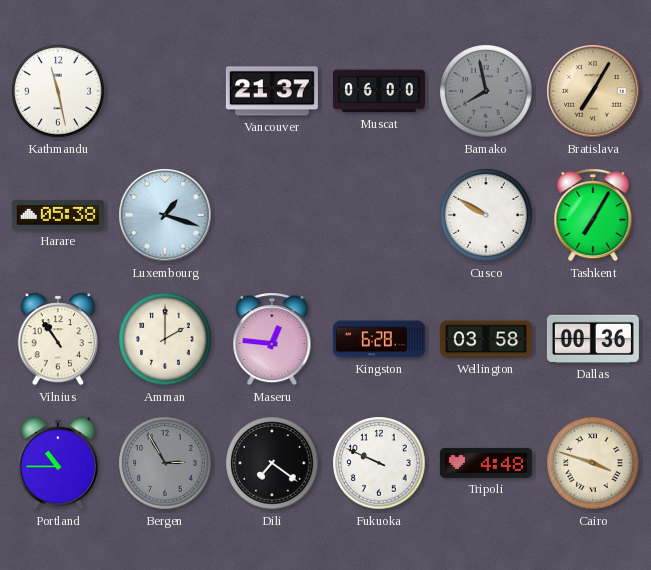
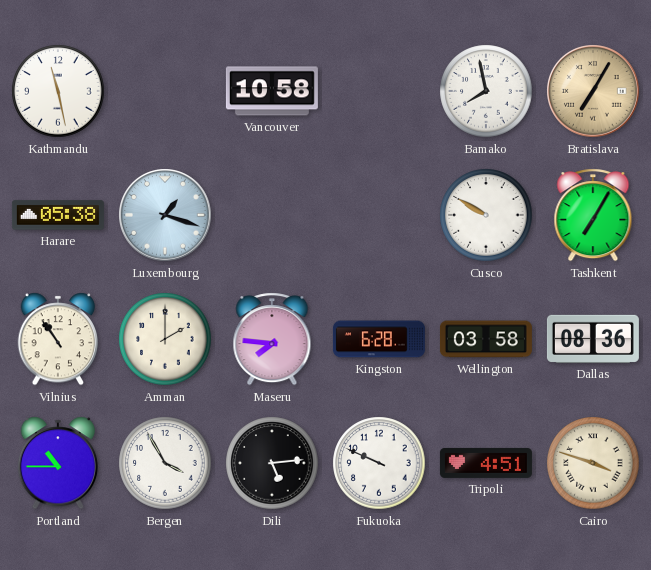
Vancouver: 21:37 -> 10:58
Muscat: 06:00 -> none
Bamako dial: grey -> white
Maseru: 12:46 -> 7:46
Dallas: 00:36 -> 08:36
Bergen: 2:55 -> 3:55
Bergen dial: grey -> white
Dili: 7:21 -> 5:14
Tripoli: 4:48 -> 4:51
